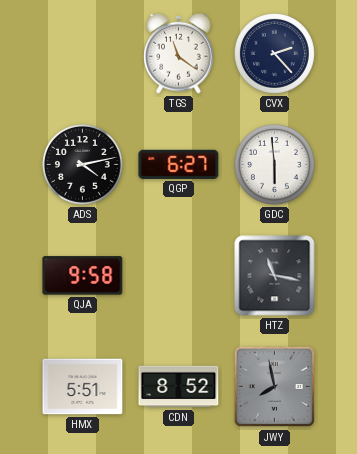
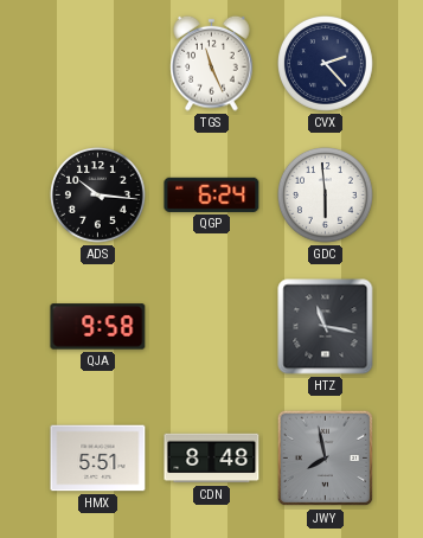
TGS: 11:21 -> 11:26
ADS: 4:13 -> 10:16
QGP: 6:27 -> 6:24
CDN: 8:52 -> 8:48
